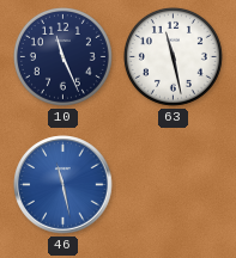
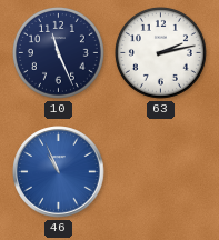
63: 11:28 -> 2:13
46: 11:28 -> 10:56
